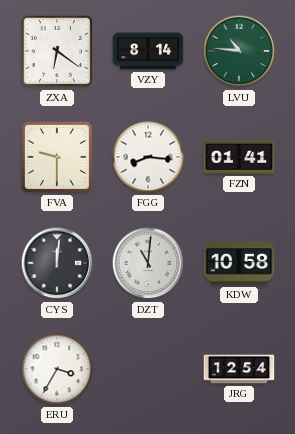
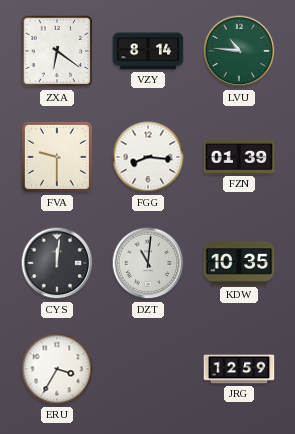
FZN: 01:41 -> 01:39
KDW: 10:58 -> 10:35
JRG: 12:54 -> 12:59
